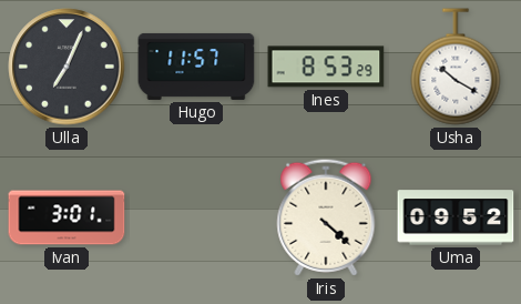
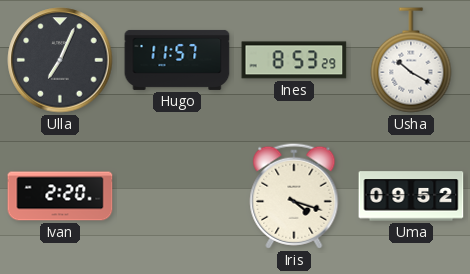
Ivan: 3:01 -> 2:20
Iris: 4:22 -> 4:18
